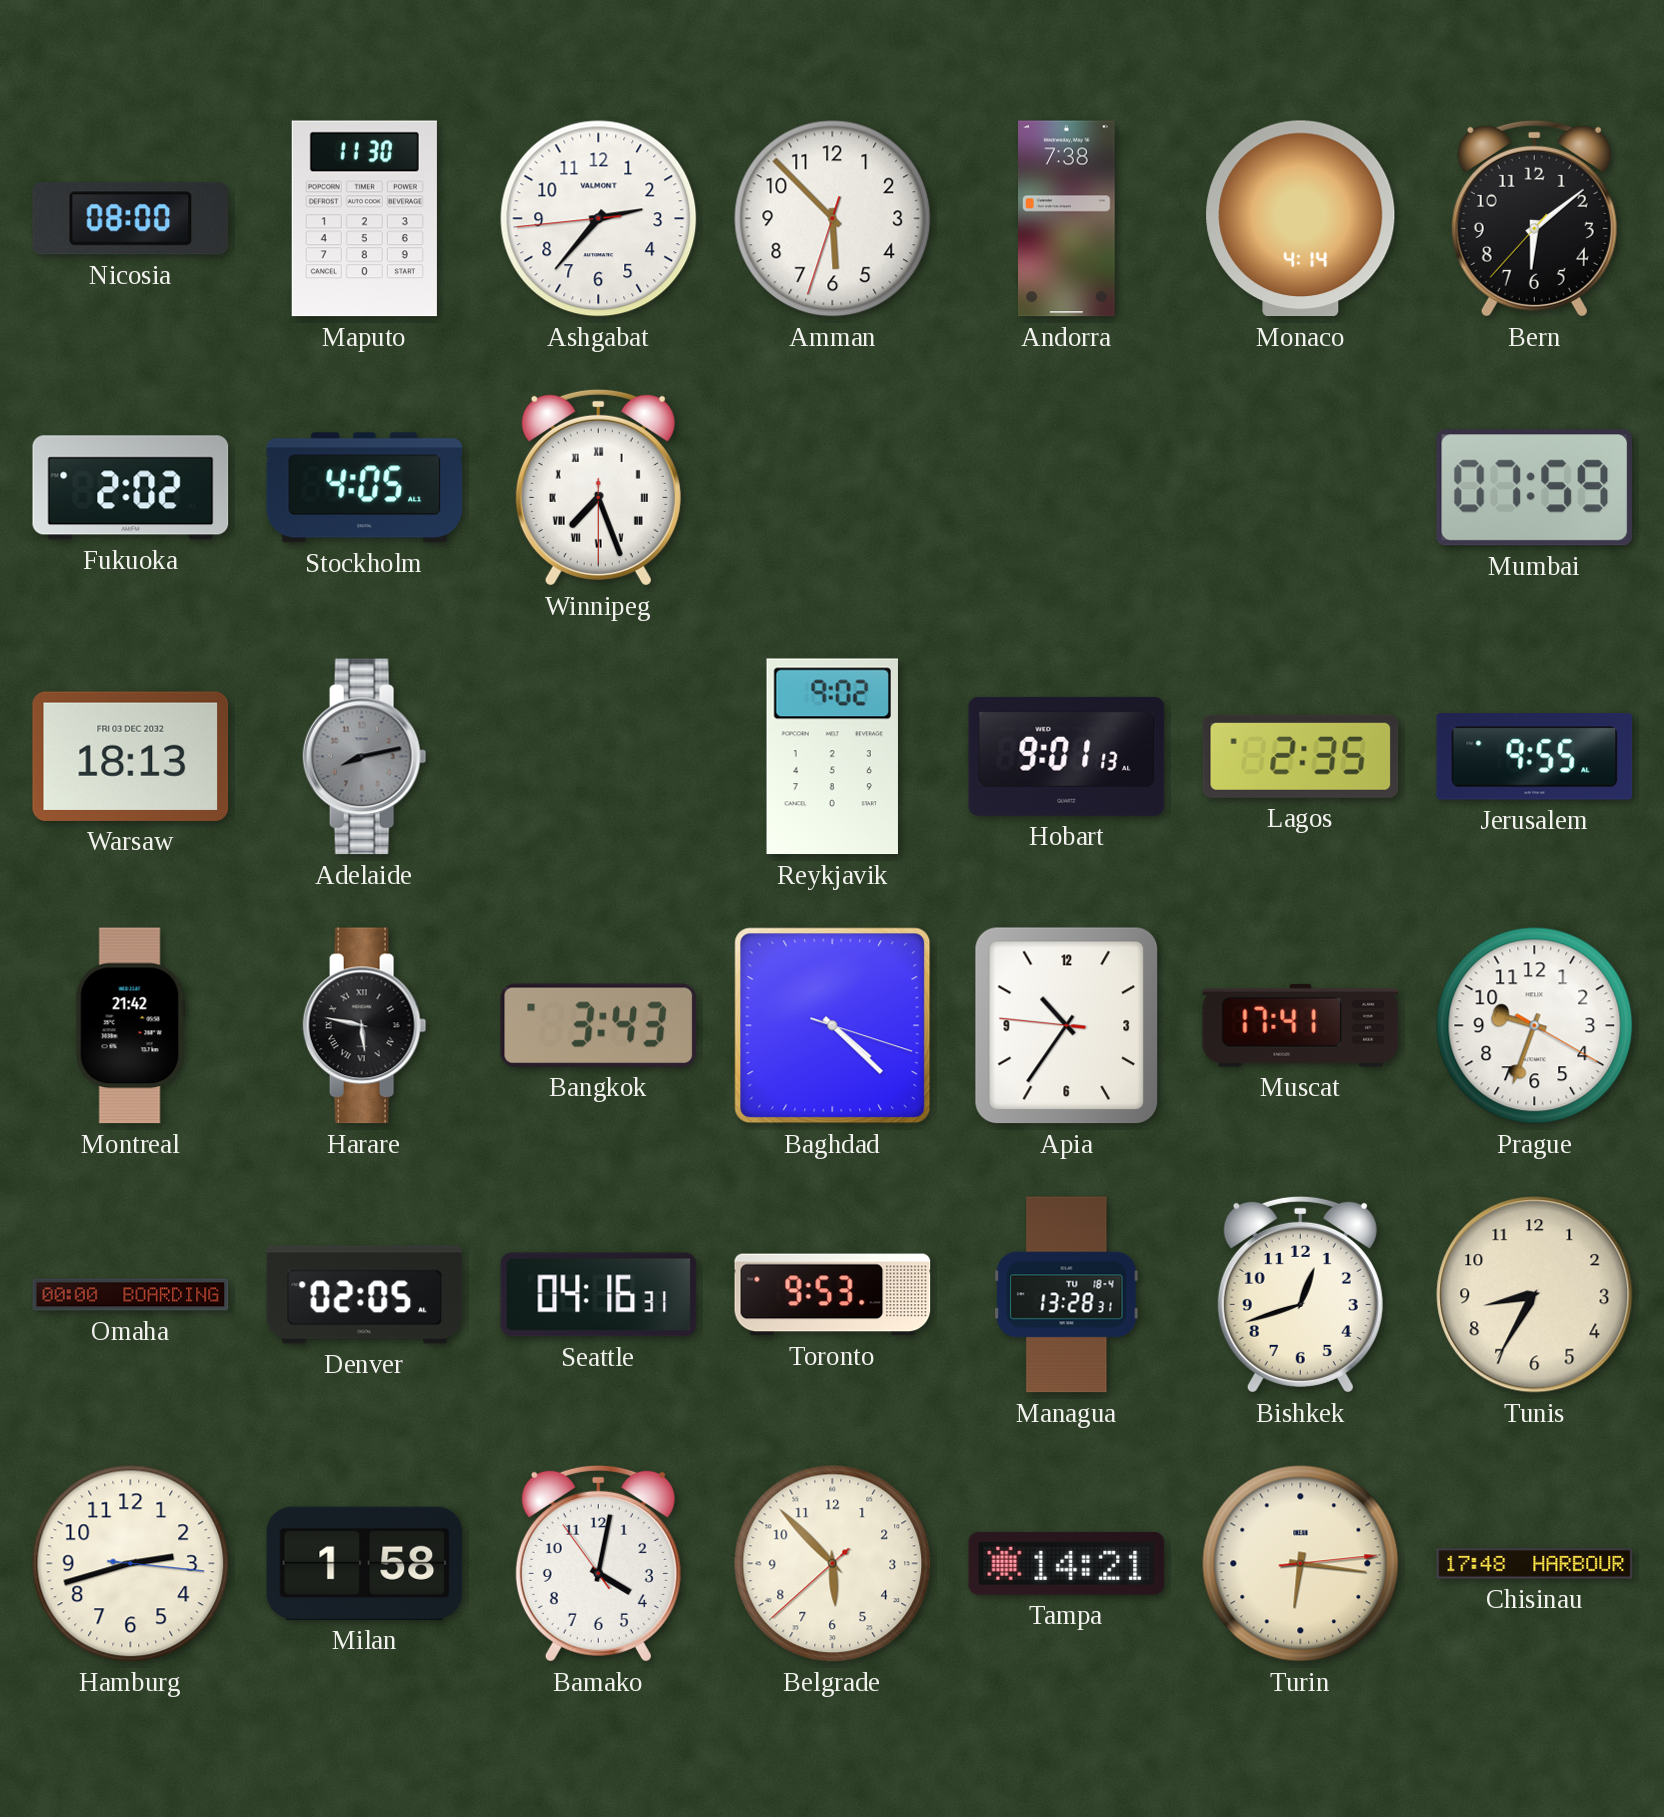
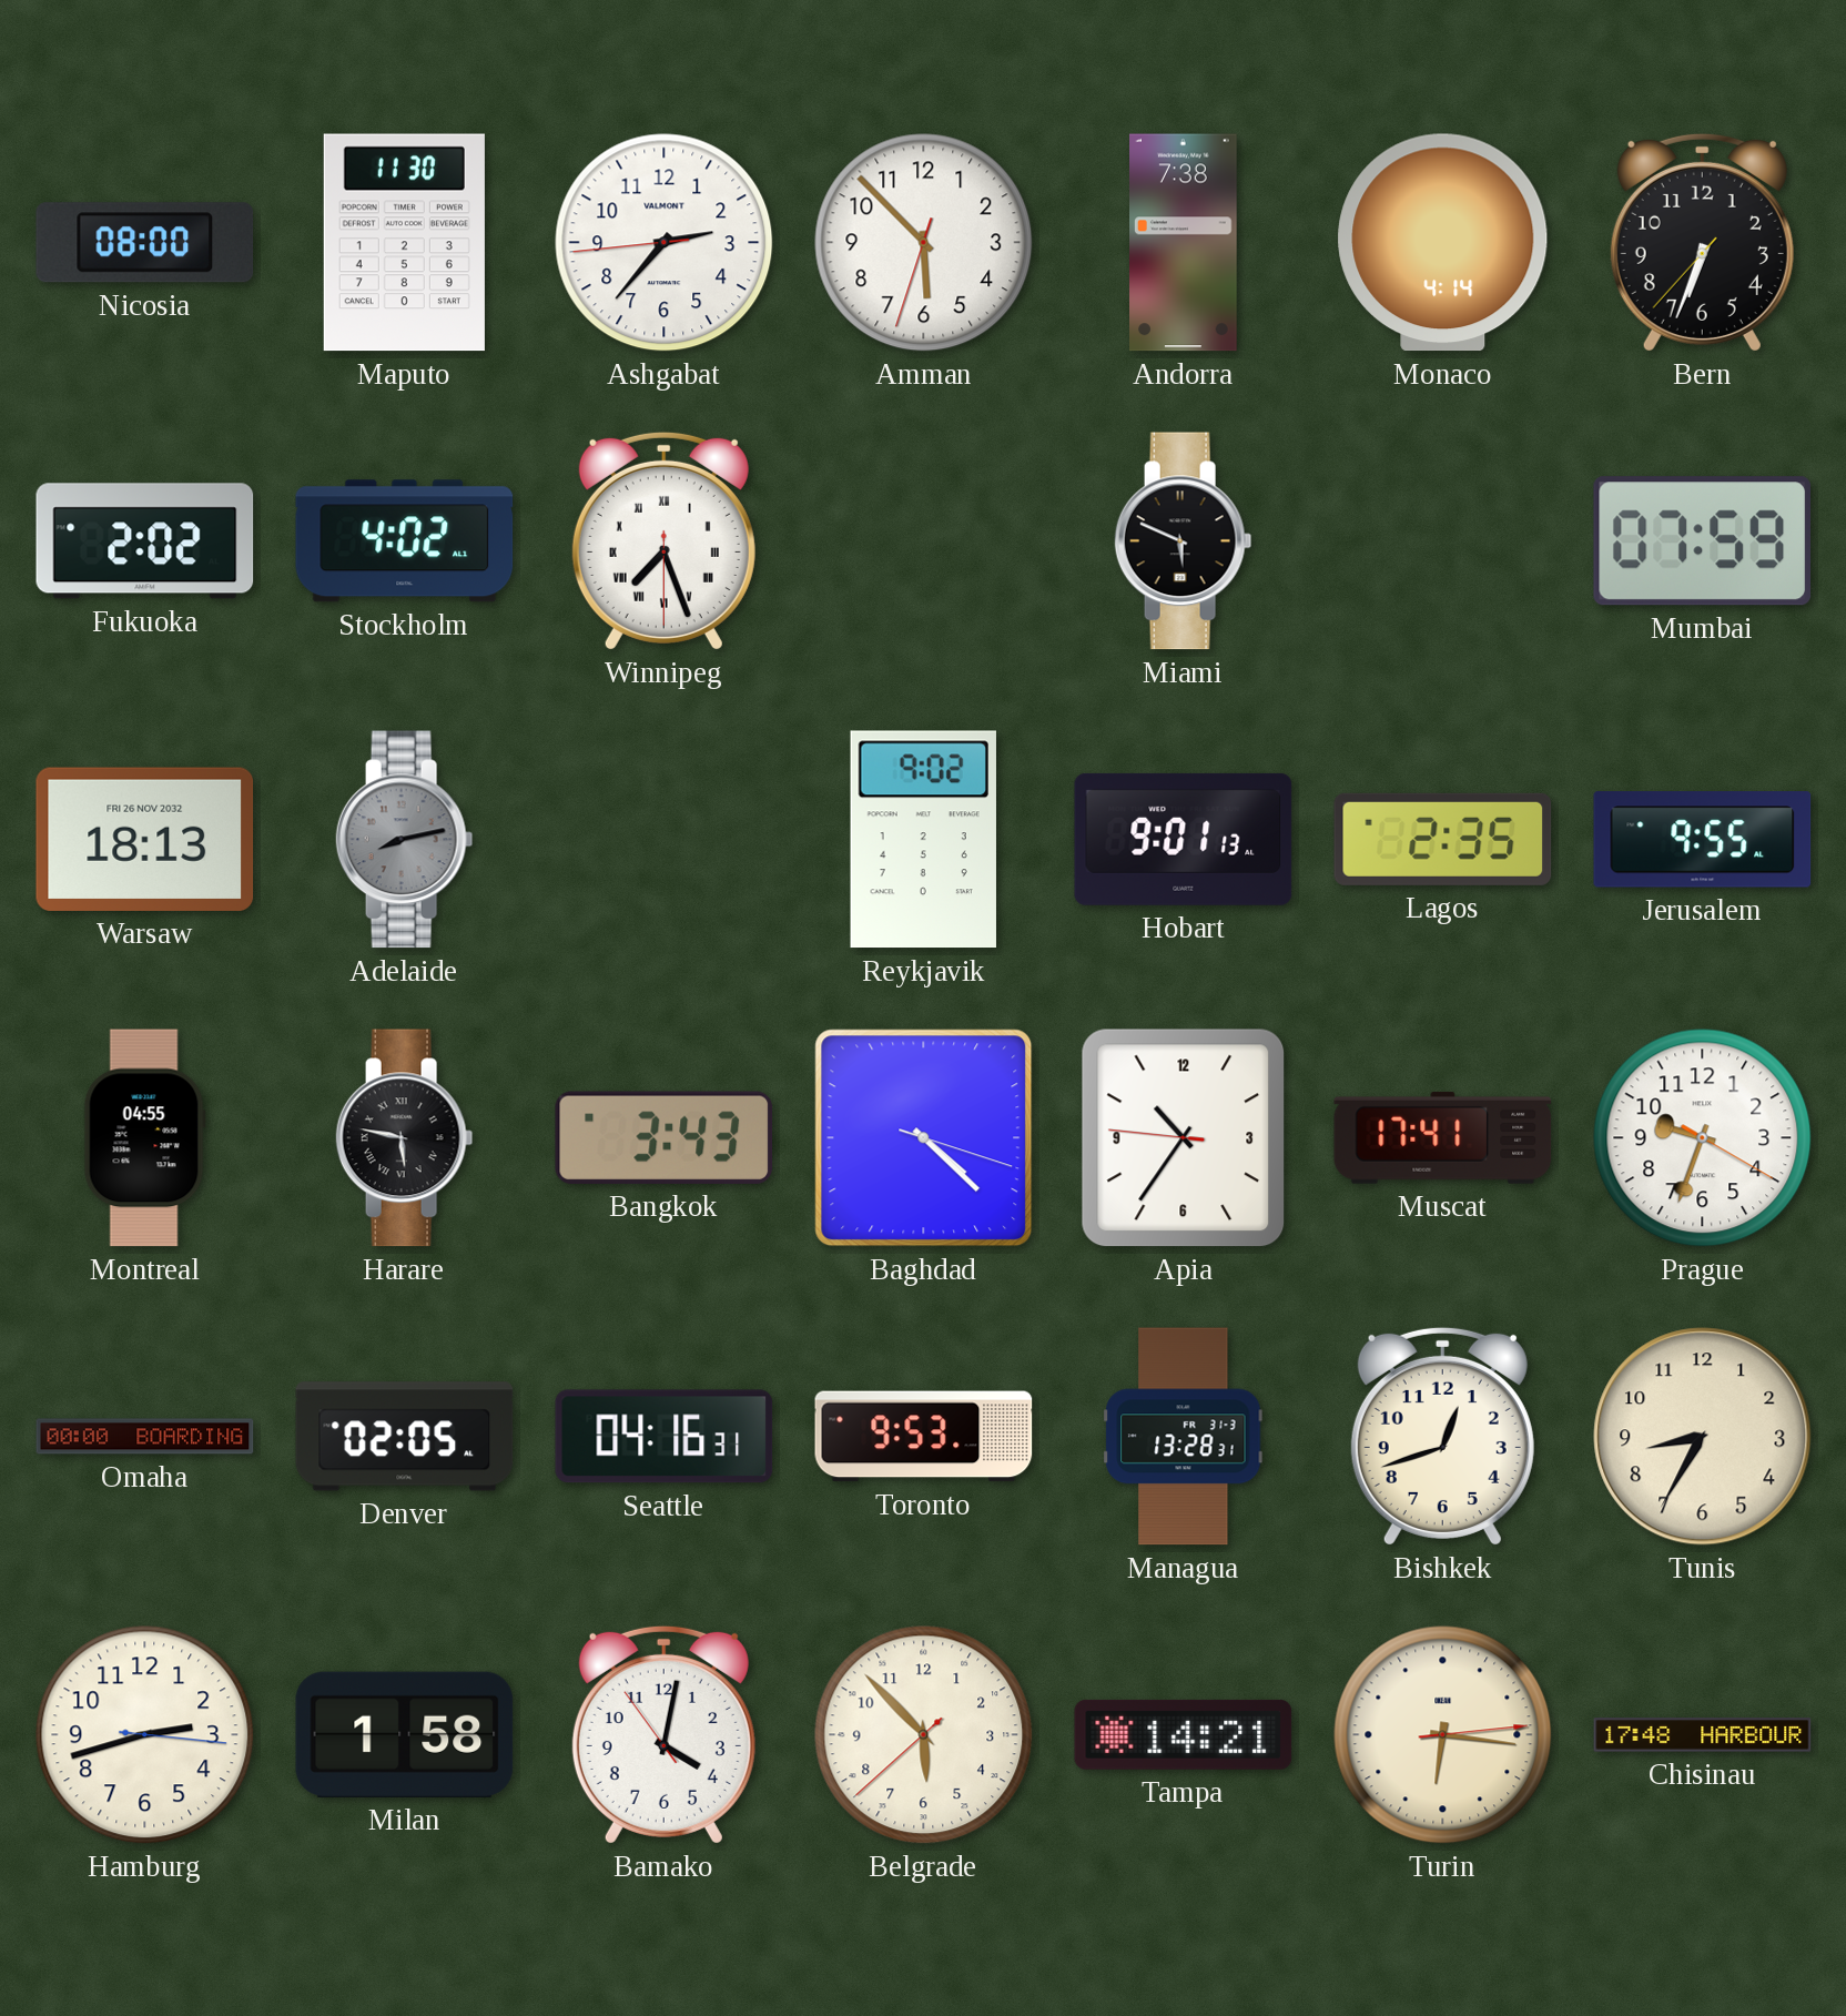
Bern: 6:08 -> 6:33
Stockholm: 4:05 -> 4:02
Miami: none -> 5:49
Warsaw date: FRI 03 DEC 2032 -> FRI 26 NOV 2032
Montreal: 21:42 -> 04:55
Managua date: TU 18-4 -> FR 31-3
